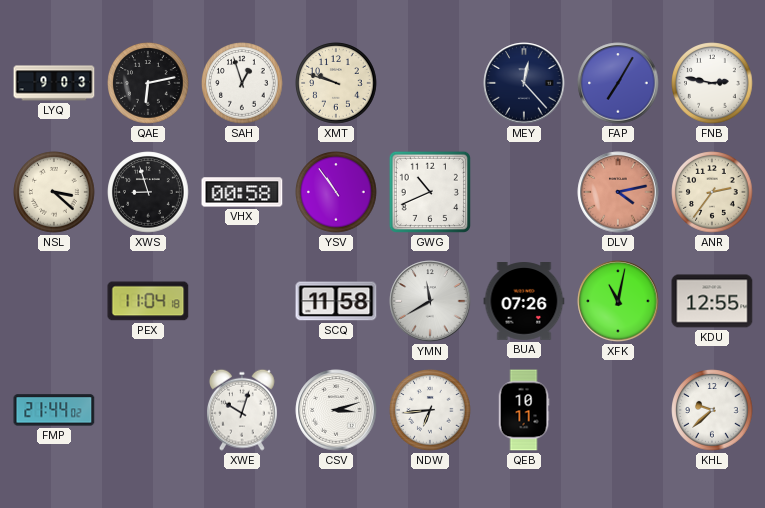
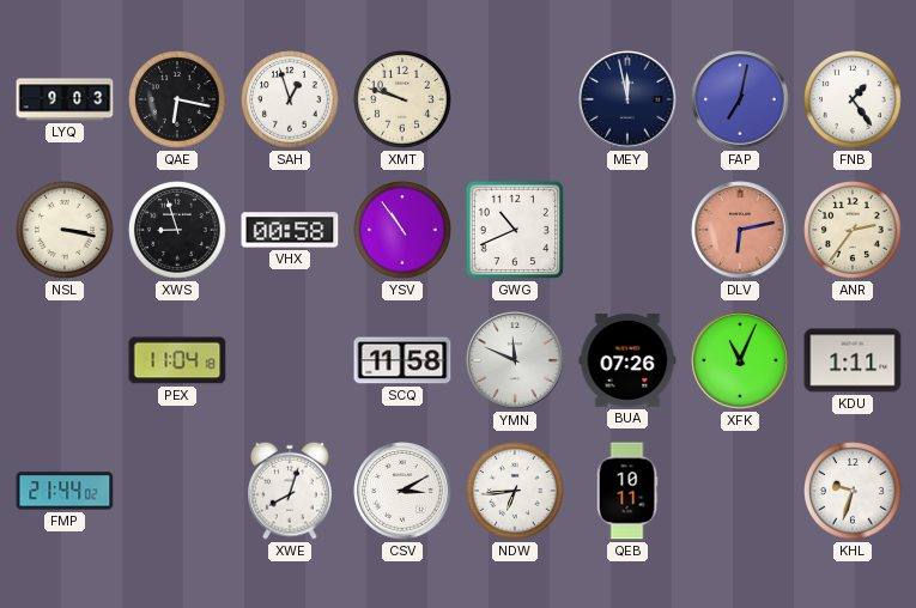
QAE: 6:13 -> 6:17
MEY: 12:23 -> 11:58
FAP: 7:05 -> 7:02
FNB: 2:47 -> 1:24
NSL: 3:22 -> 3:17
DLV: 4:13 -> 6:13
YMN: 11:40 -> 11:49
XFK: 11:02 -> 11:04
KDU: 12:55 -> 1:11
XWE: 10:03 -> 8:03
CSV: 3:12 -> 3:10
KHL: 9:38 -> 9:33
